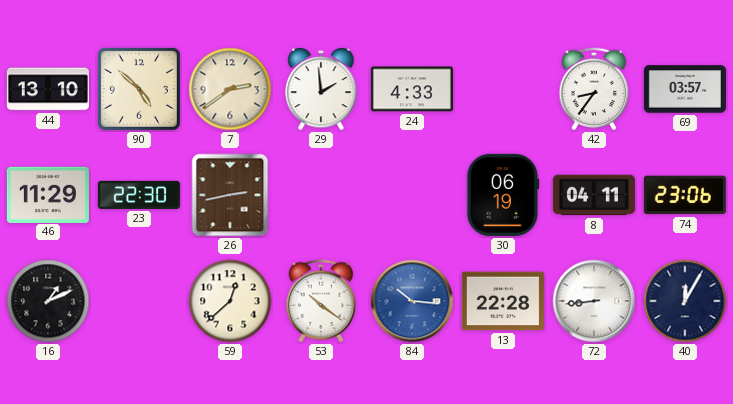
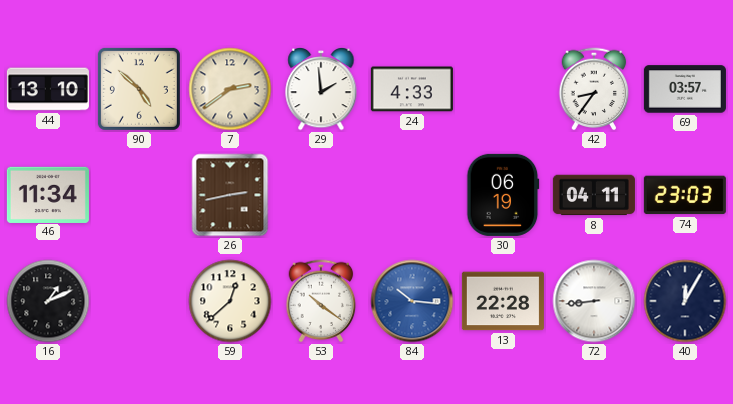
46: 11:29 -> 11:34
23: 22:30 -> none
74: 23:06 -> 23:03
